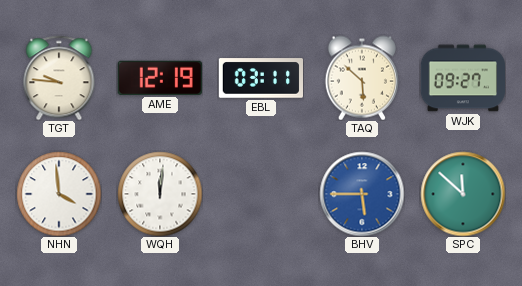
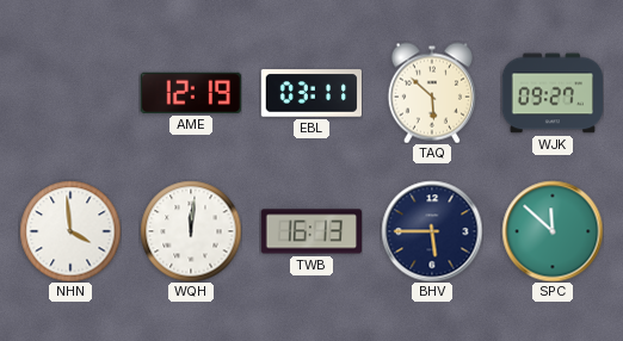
TGT: 9:46 -> none
TWB: none -> 16:13
BHV dial: blue -> navy
